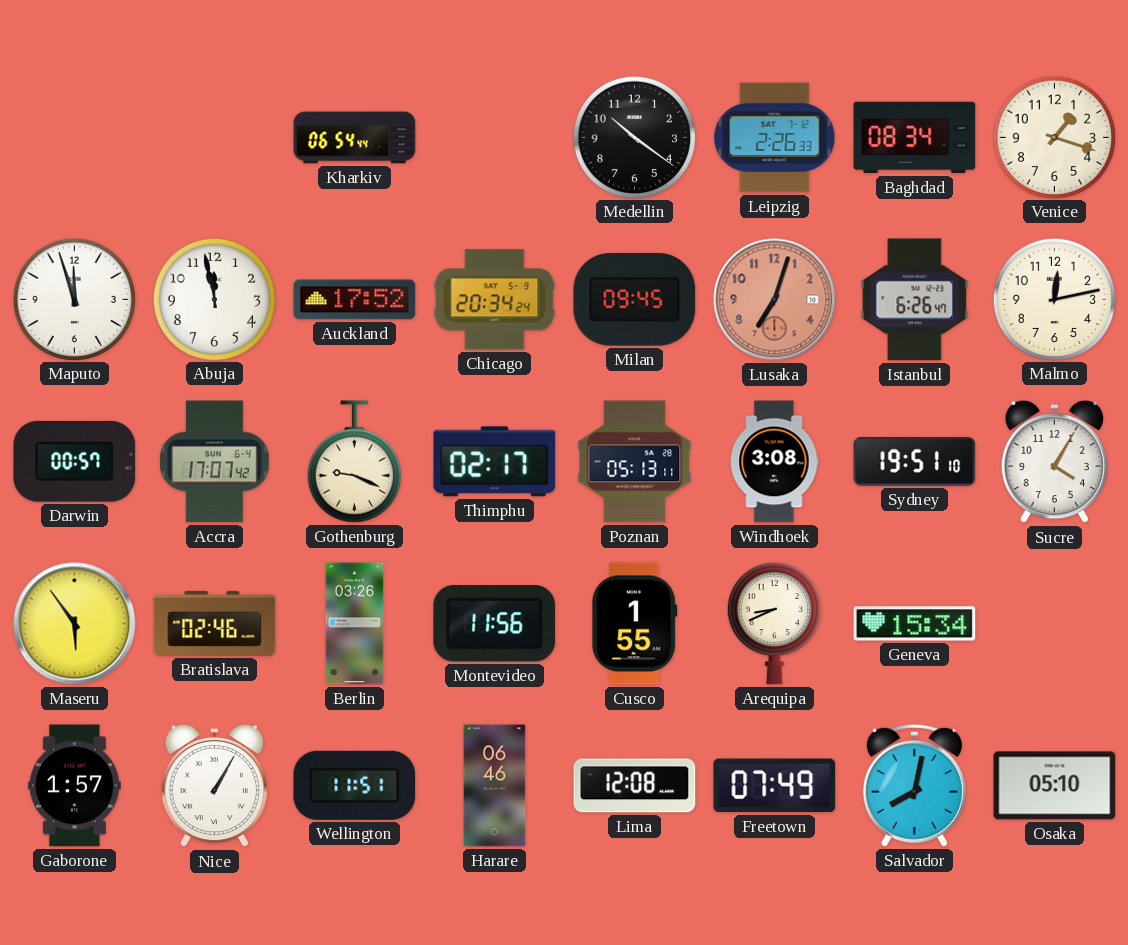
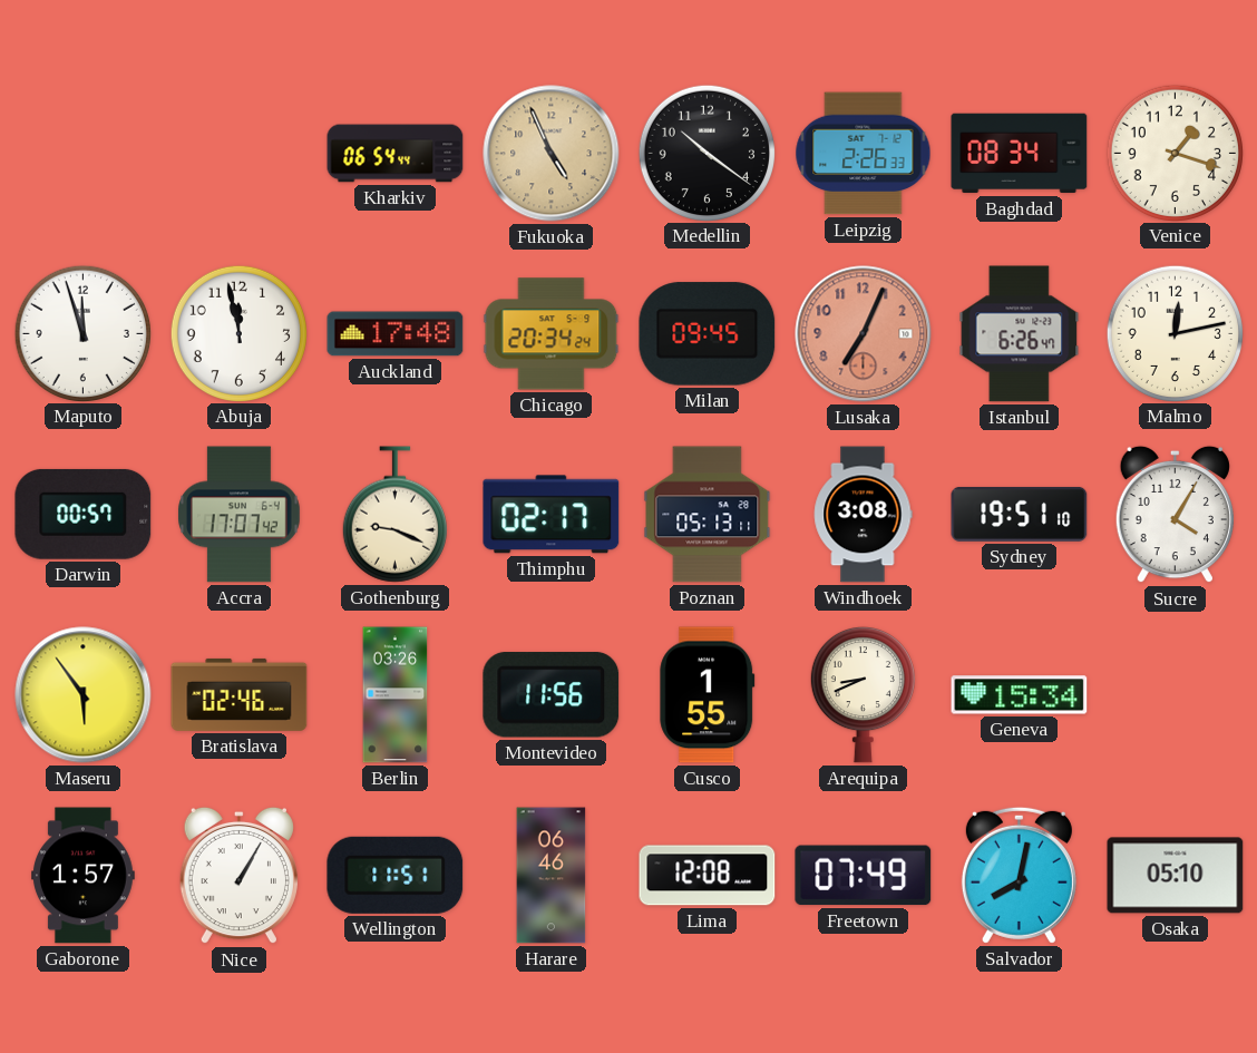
Fukuoka: none -> 4:56
Auckland: 17:52 -> 17:48
Lusaka: 7:03 -> 7:04
